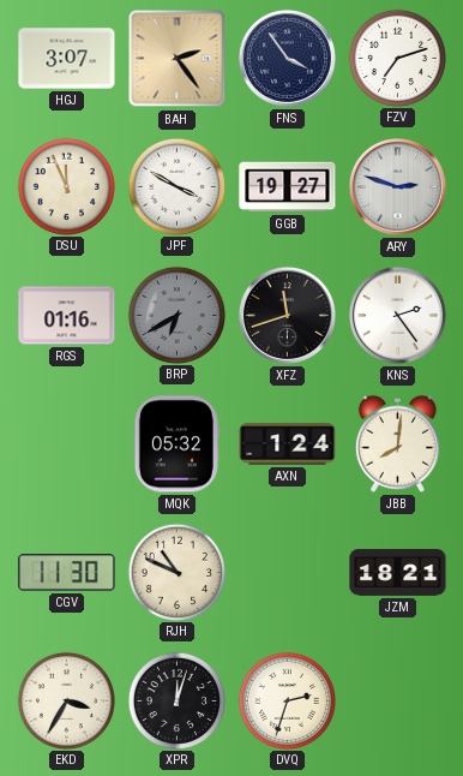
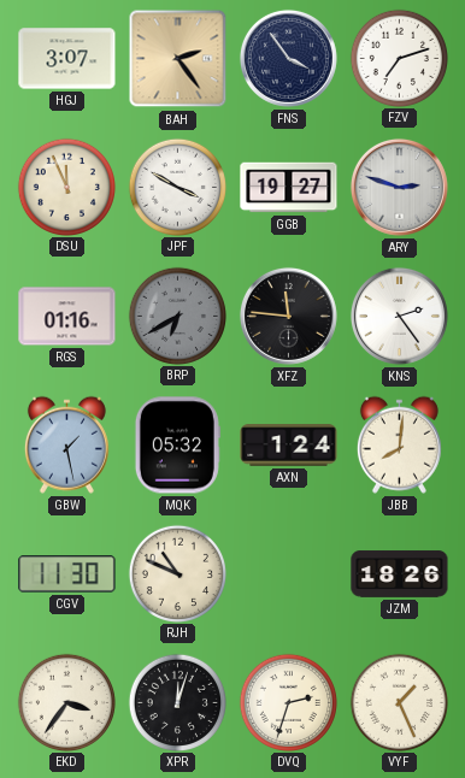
XFZ: 11:42 -> 11:46
GBW: none -> 1:28
JZM: 18:21 -> 18:26
EKD: 3:35 -> 3:36
VYF: none -> 1:26
